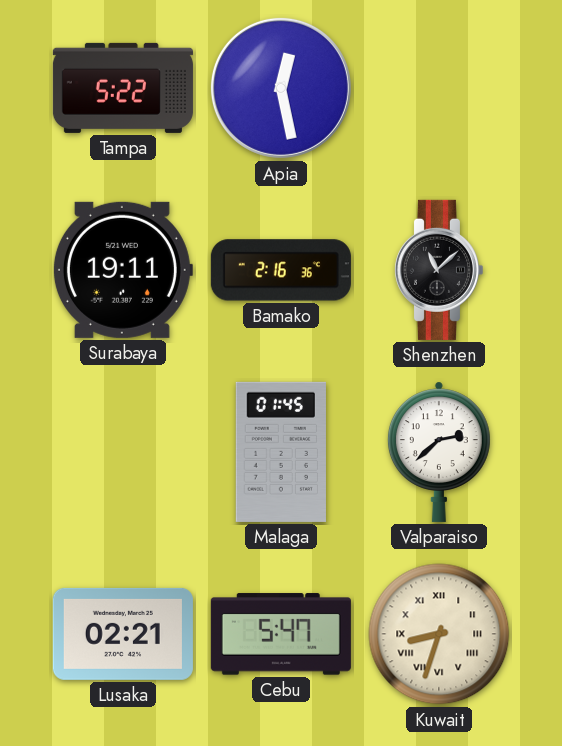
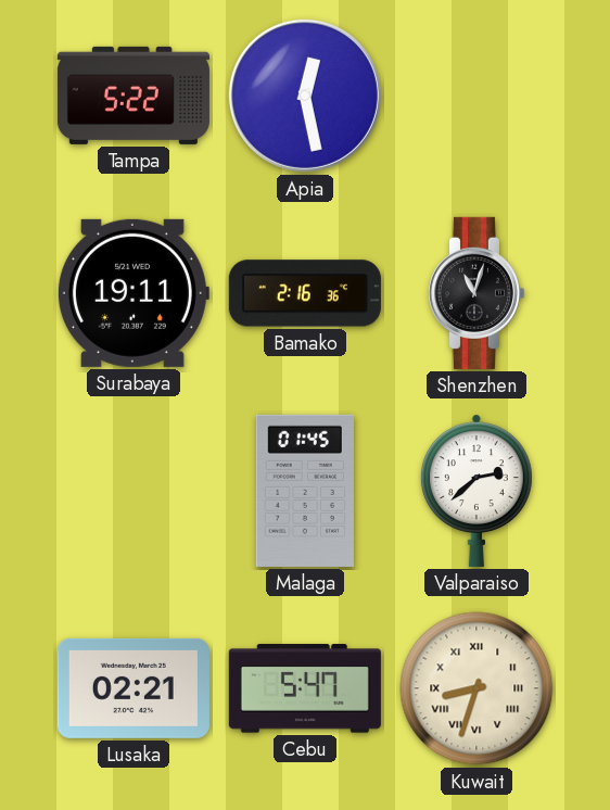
Shenzhen: 11:08 -> 11:03
